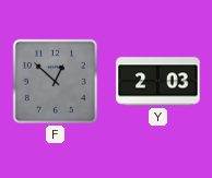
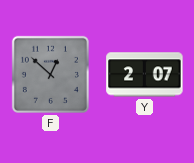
Y: 2:03 -> 2:07
